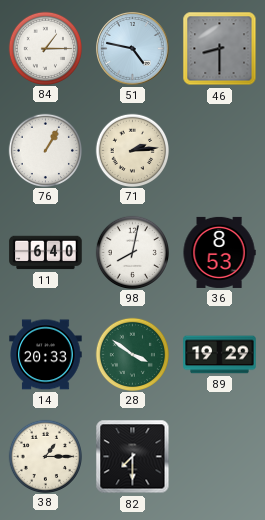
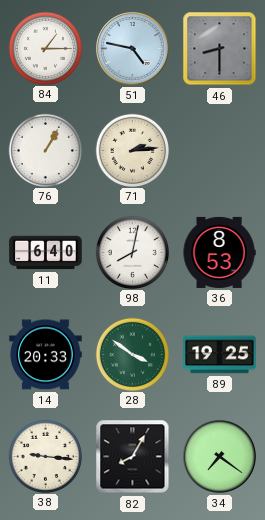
89: 19:29 -> 19:25
38: 1:15 -> 9:16
82: 7:30 -> 8:05
34: none -> 7:21
